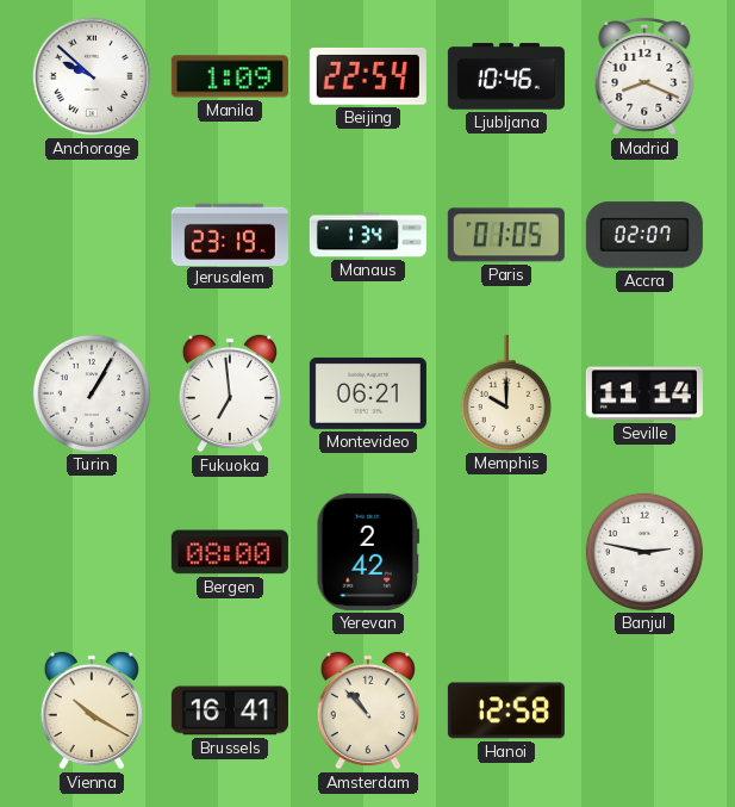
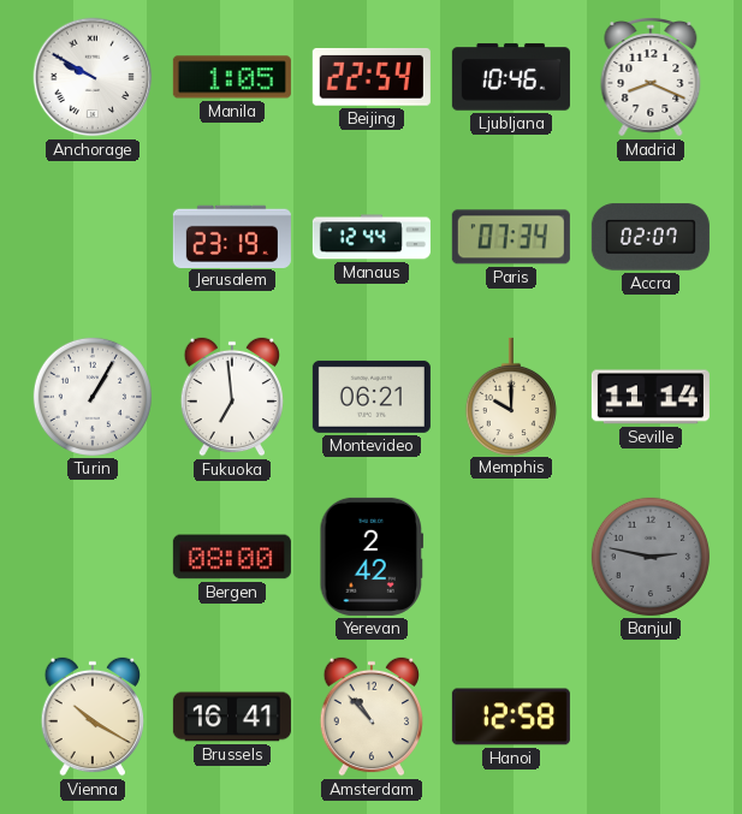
Anchorage: 9:52 -> 9:50
Manila: 1:09 -> 1:05
Manaus: 1:34 -> 12:44
Paris: 01:05 -> 07:34
Banjul dial: white -> grey
